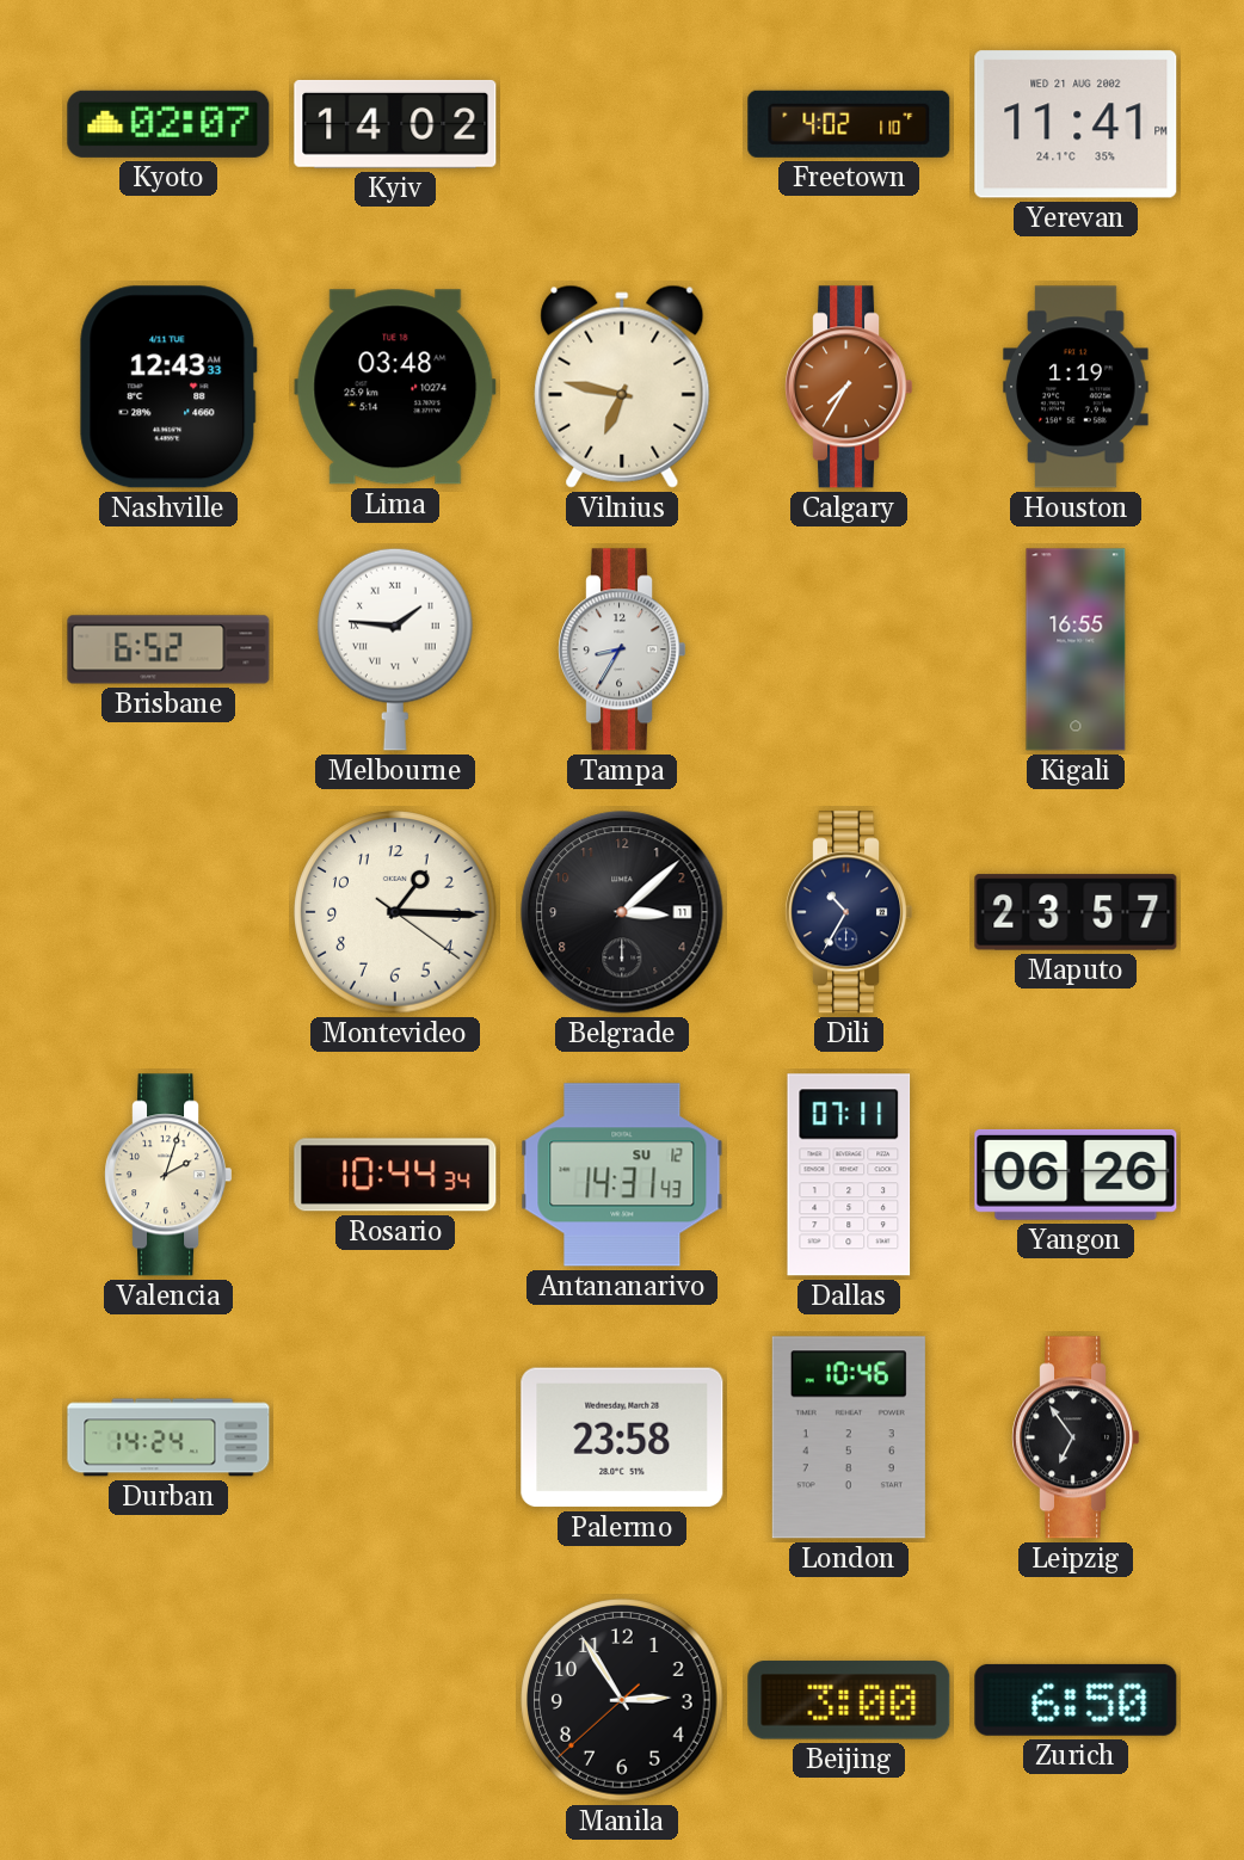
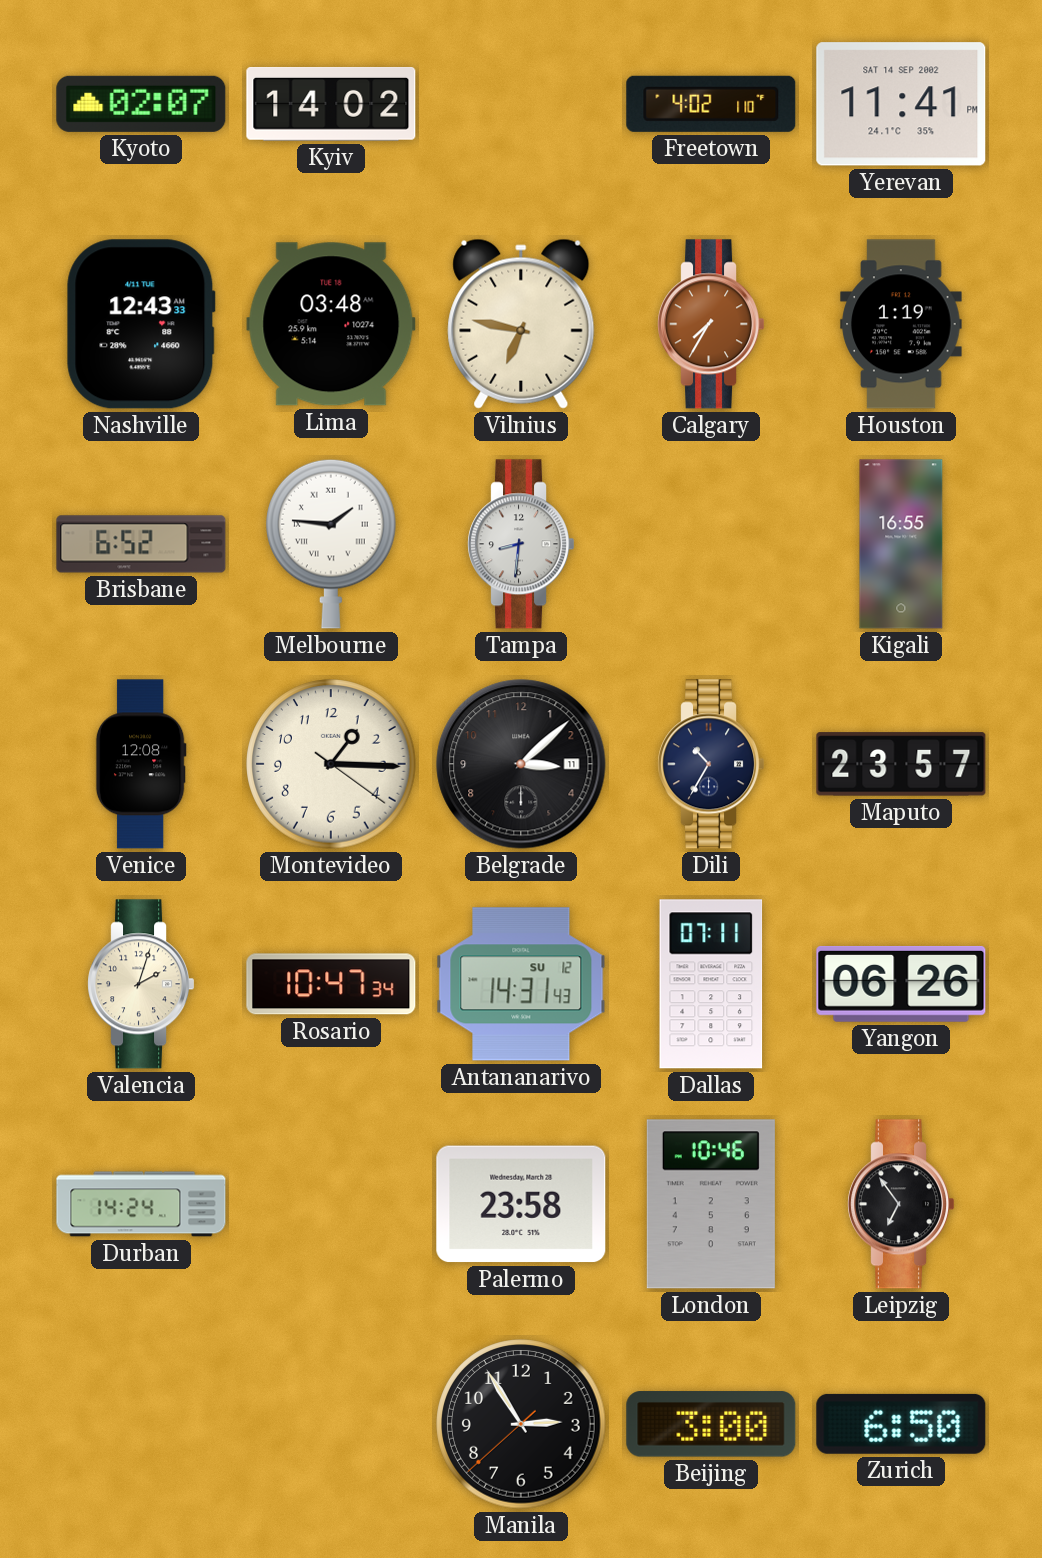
Yerevan date: WED 21 AUG 2002 -> SAT 14 SEP 2002
Tampa: 8:35 -> 8:31
Venice: none -> 12:08
Rosario: 10:44 -> 10:47
